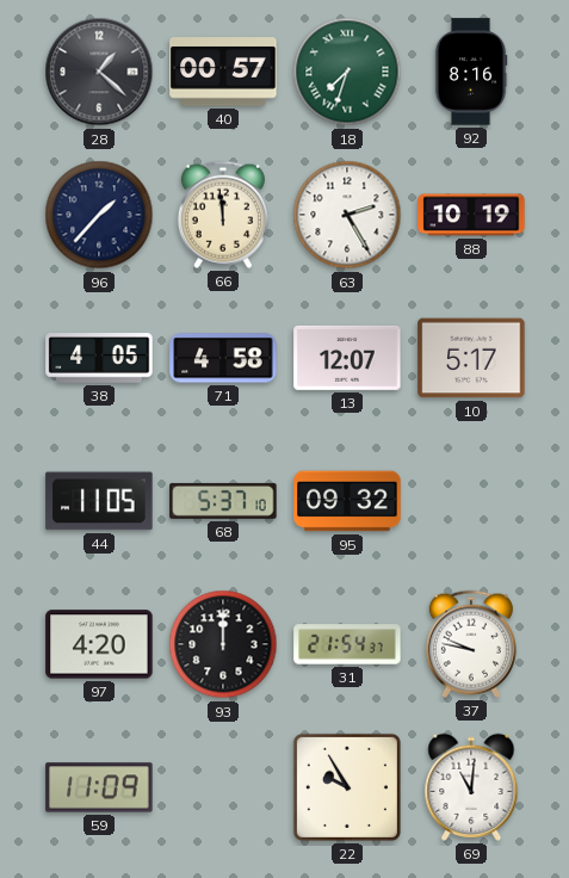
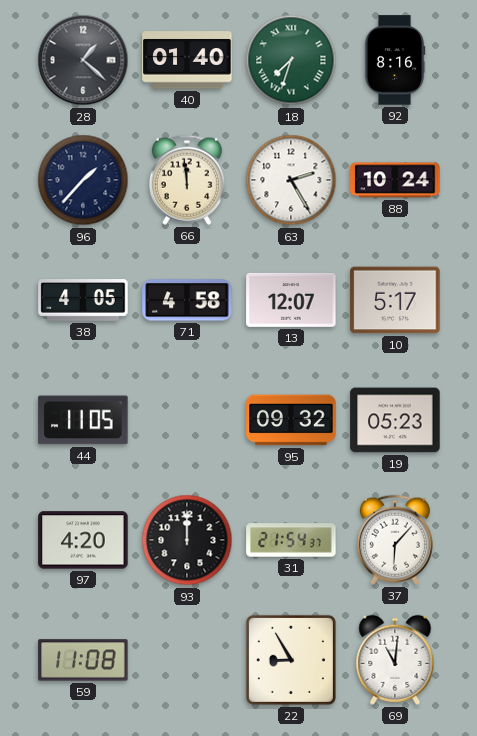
40: 00:57 -> 01:40
88: 10:19 -> 10:24
68: 5:37 -> none
19: none -> 05:23
37: 9:47 -> 6:07
59: 11:09 -> 11:08
22: 9:55 -> 8:55
